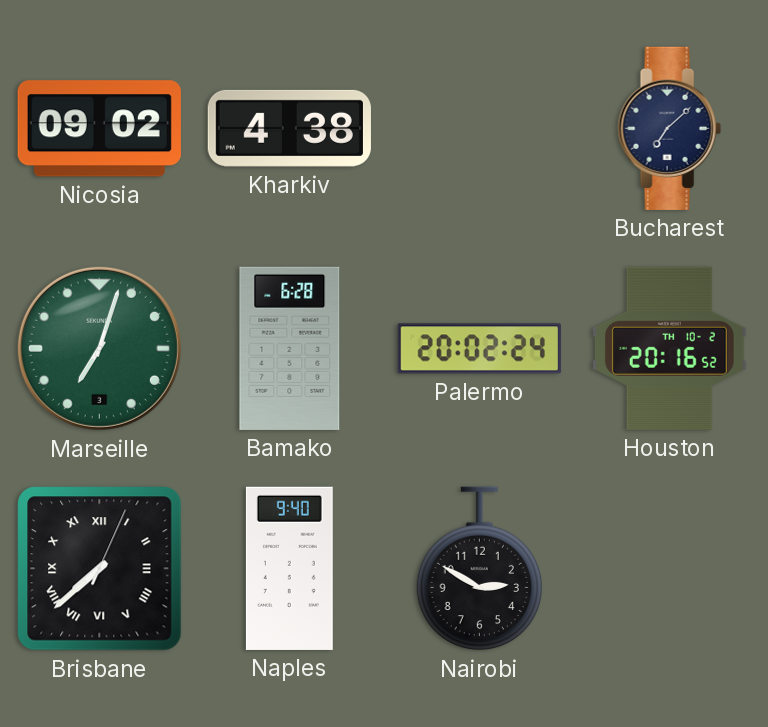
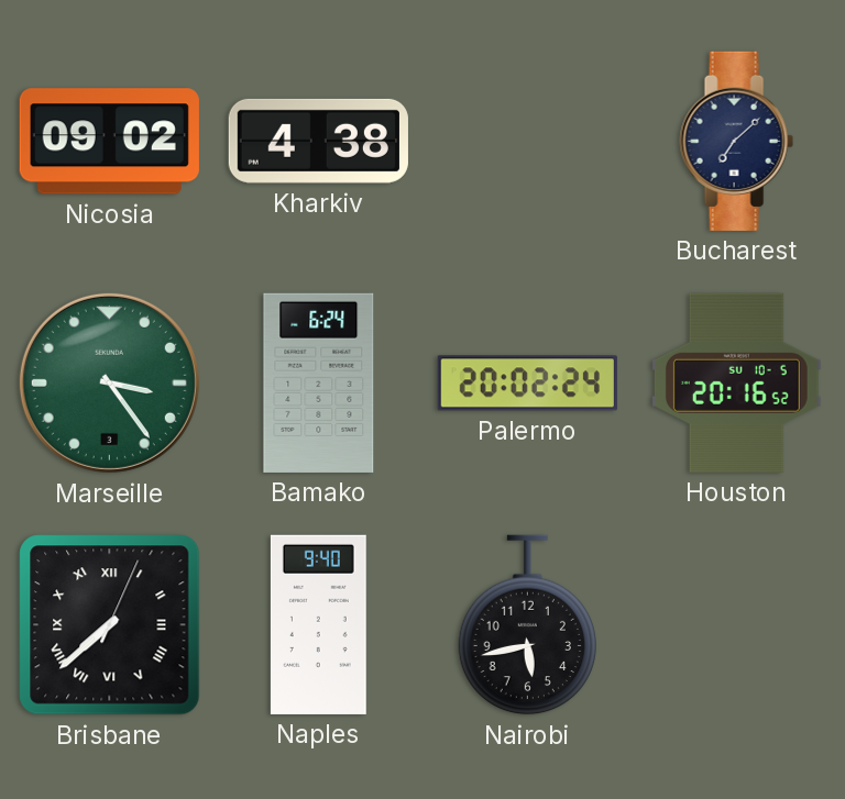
Marseille: 7:03 -> 3:24
Bamako: 6:28 -> 6:24
Houston date: TH 10-2 -> SU 10-5
Nairobi: 2:50 -> 5:43
